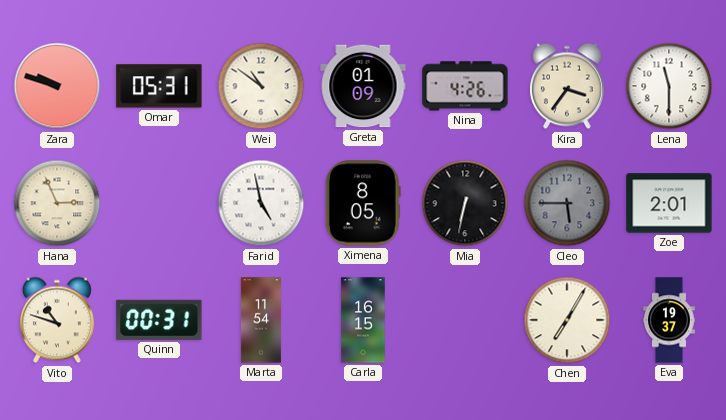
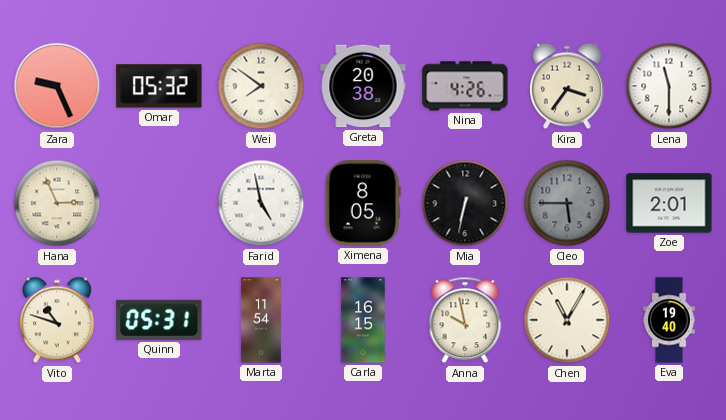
Zara: 9:48 -> 9:26
Omar: 05:31 -> 05:32
Wei: 10:51 -> 7:51
Greta: 01:09 -> 20:38
Quinn: 00:31 -> 05:31
Anna: none -> 9:58
Chen: 7:05 -> 11:05
Eva: 19:37 -> 19:40
